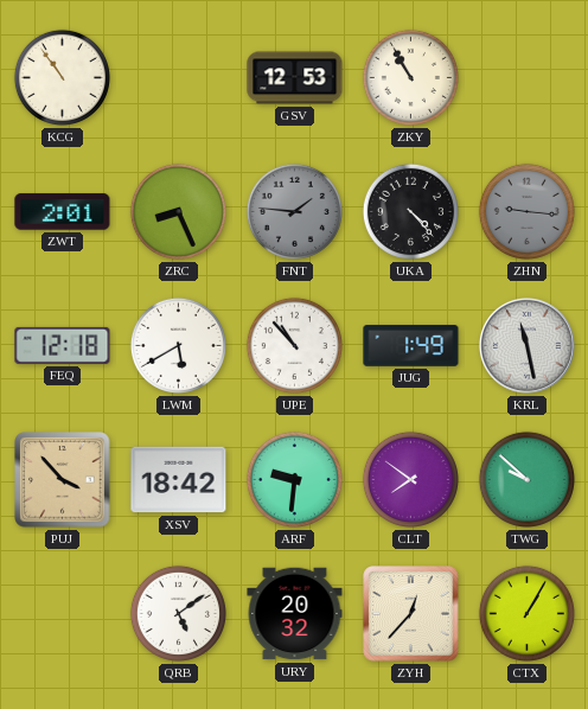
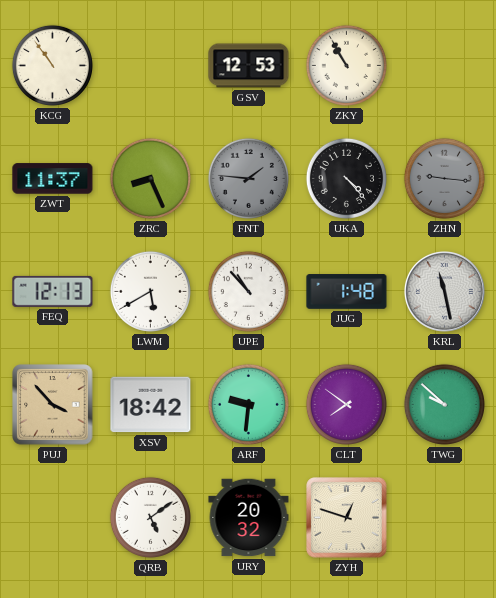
ZWT: 2:01 -> 11:37
FEQ: 12:18 -> 12:13
JUG: 1:49 -> 1:48
ZYH: 12:37 -> 12:48
CTX: 1:05 -> none
